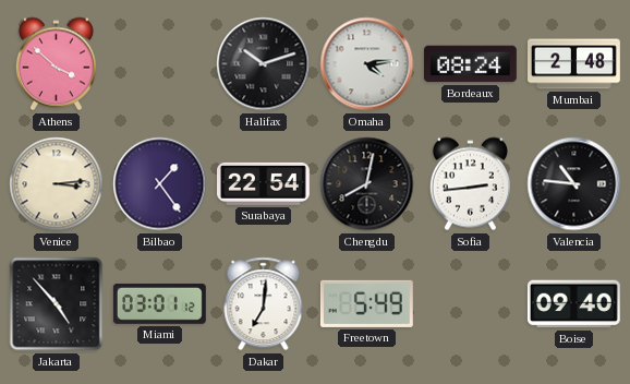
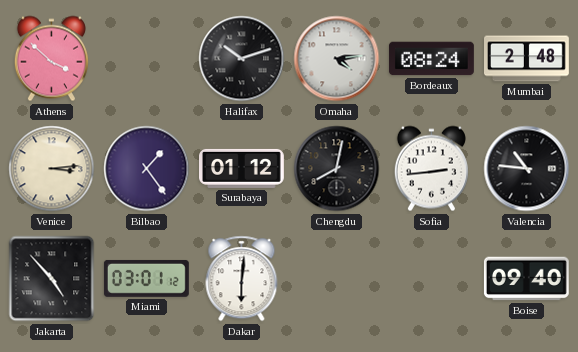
Surabaya: 22:54 -> 01:12
Dakar: 7:01 -> 6:01
Freetown: 5:49 -> none
